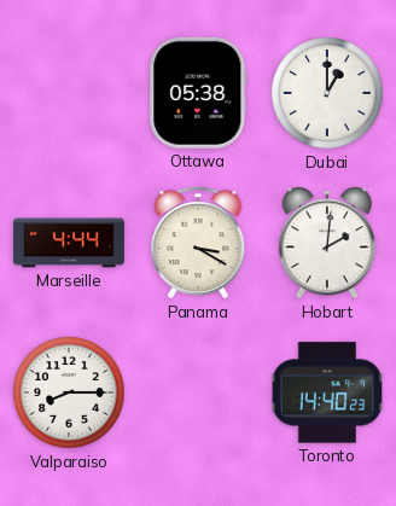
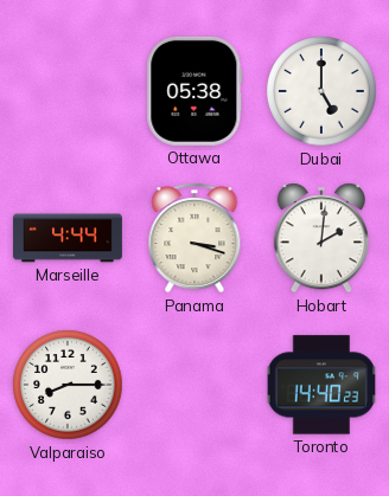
Dubai: 1:00 -> 5:00
Panama: 3:20 -> 3:18
